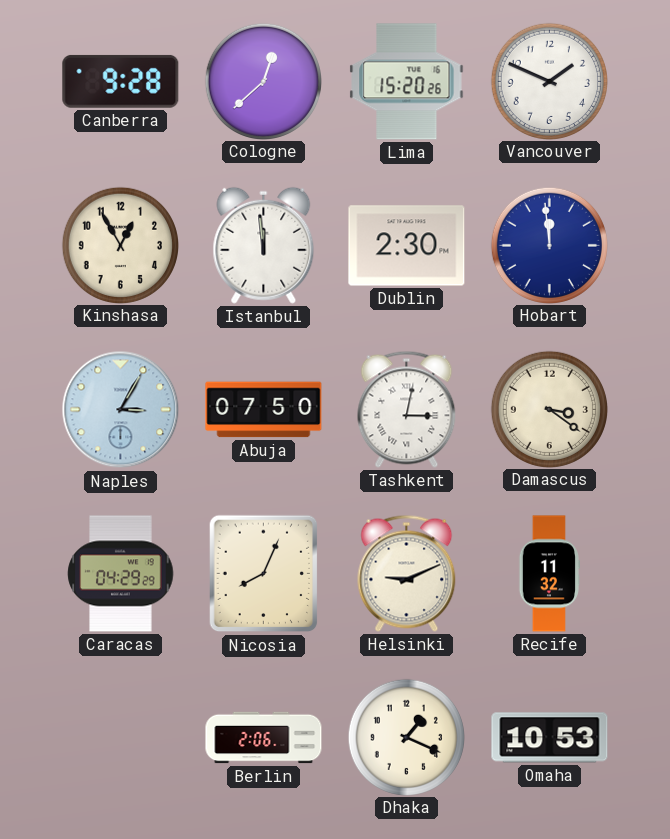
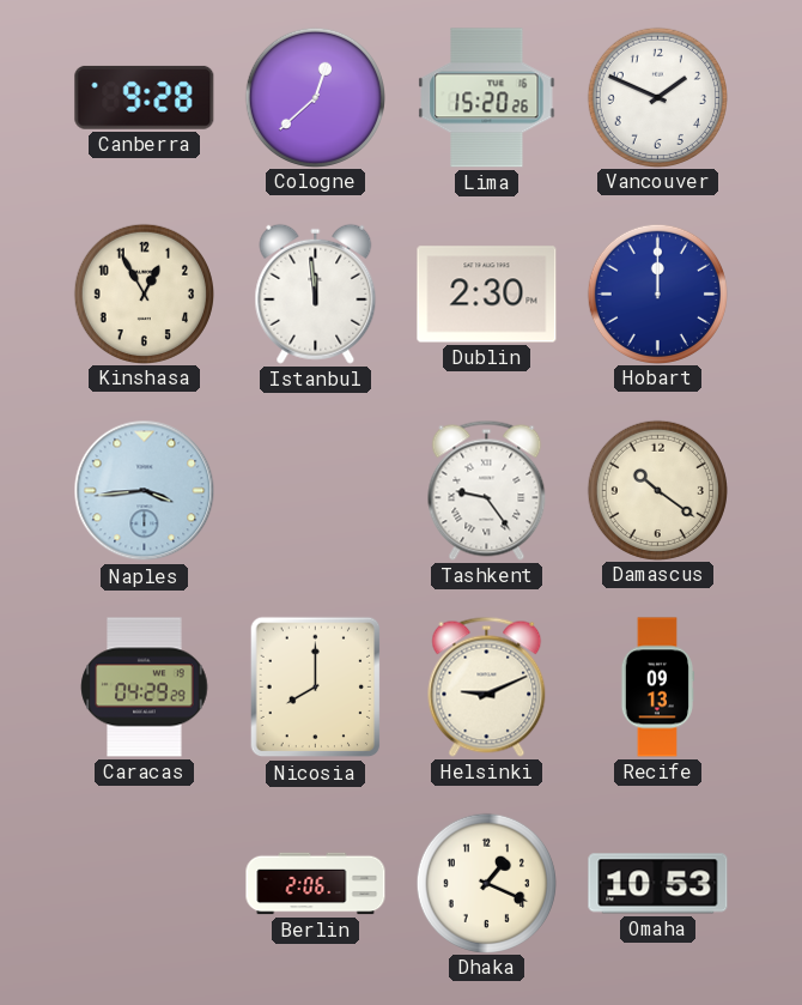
Hobart: 11:59 -> 12:00
Naples: 3:05 -> 3:44
Abuja: 07:50 -> none
Tashkent: 3:02 -> 9:24
Damascus: 3:21 -> 10:21
Nicosia: 8:04 -> 8:00
Recife: 11:32 -> 09:13
